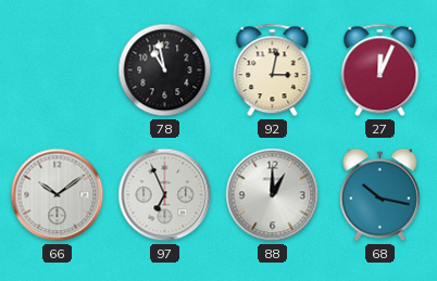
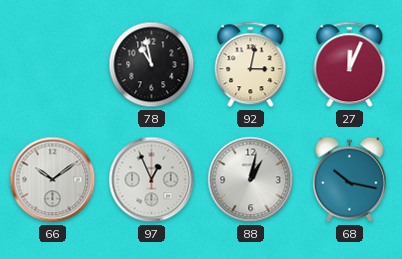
97: 6:56 -> 12:56
88: 1:00 -> 1:02
